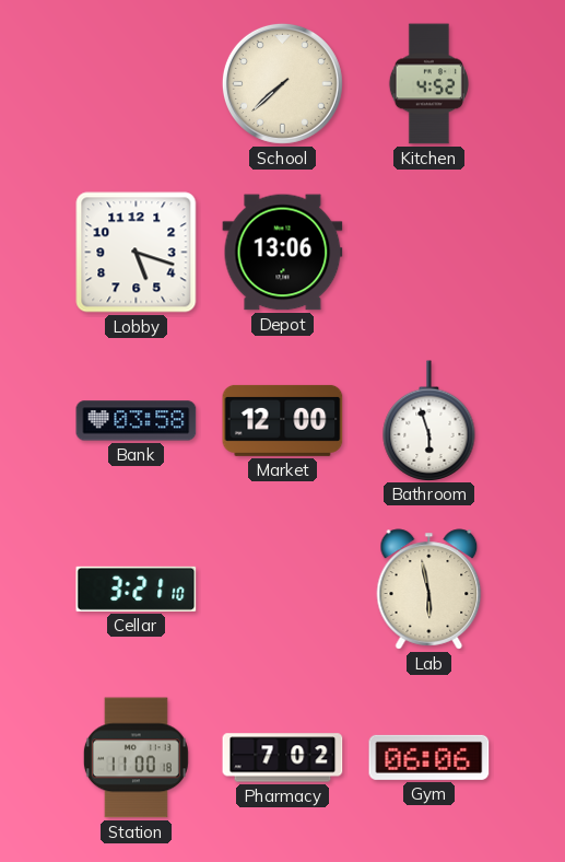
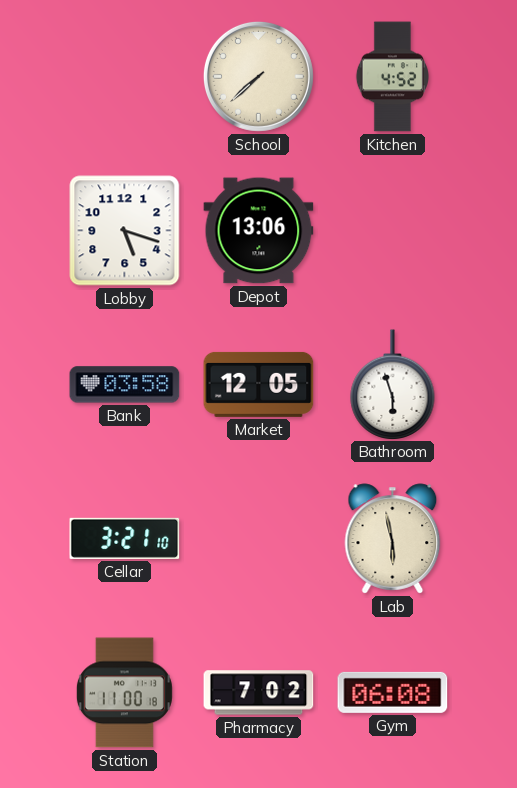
Market: 12:00 -> 12:05
Gym: 06:06 -> 06:08
